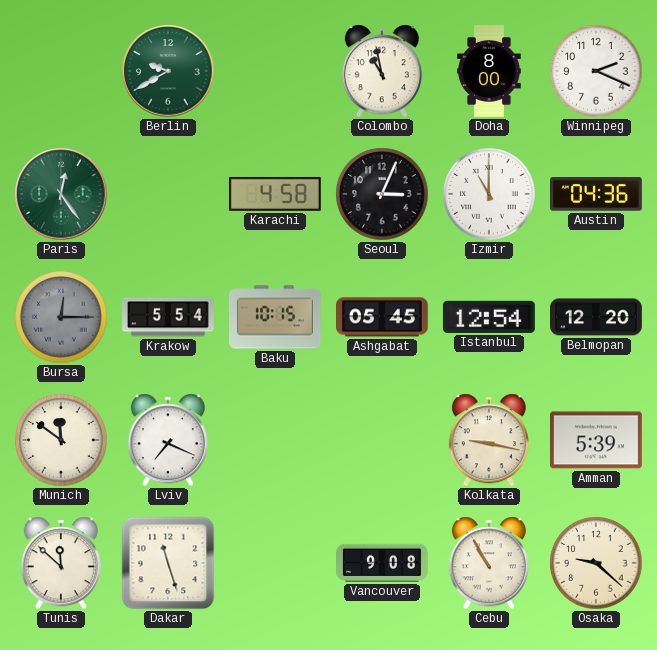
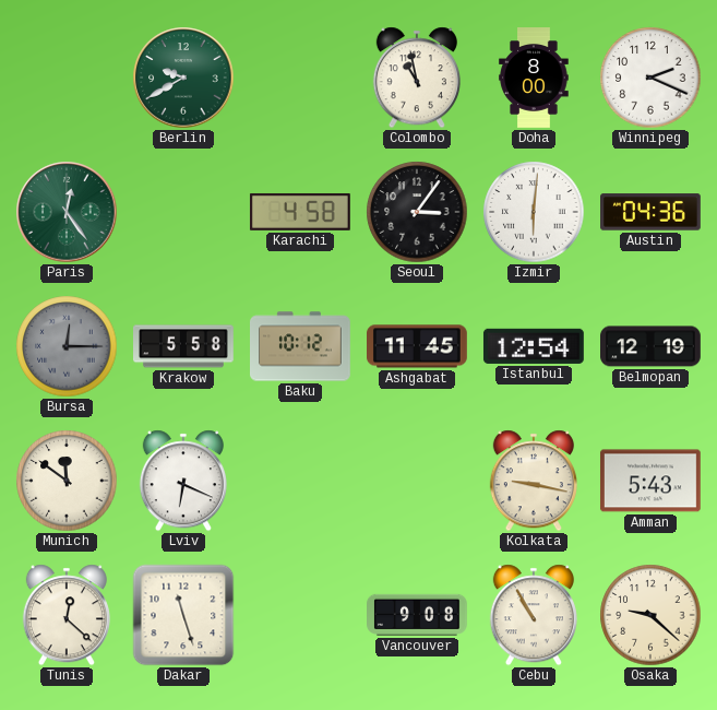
Seoul: 3:04 -> 3:06
Izmir: 11:00 -> 6:01
Krakow: 5:54 -> 5:58
Baku: 10:15 -> 10:12
Ashgabat: 05:45 -> 11:45
Belmopan: 12:20 -> 12:19
Lviv: 7:19 -> 6:19
Amman: 5:39 -> 5:43
Tunis: 11:52 -> 12:22
